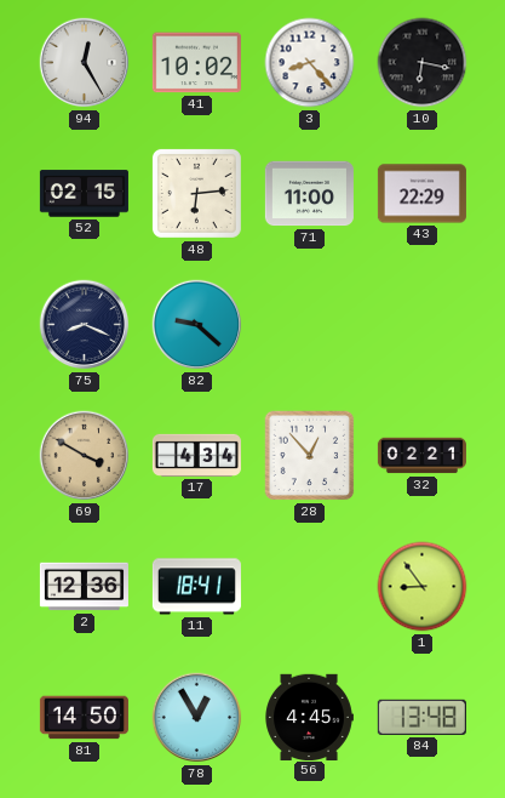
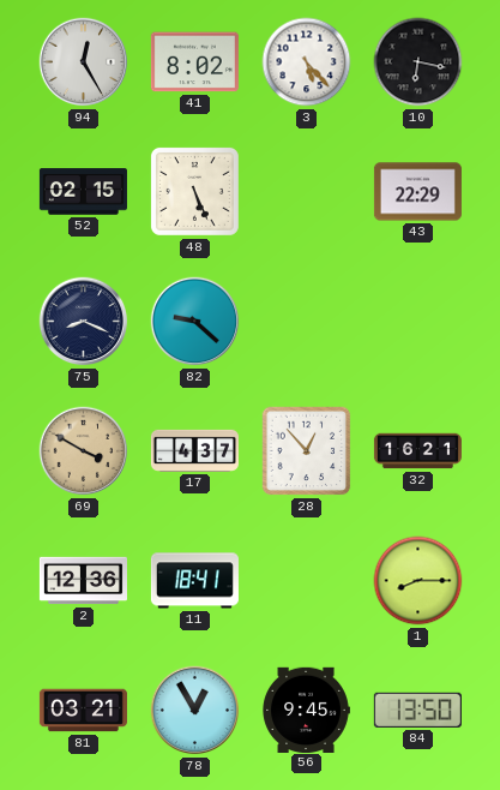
41: 10:02 -> 8:02
3: 8:23 -> 5:23
48: 6:14 -> 5:26
71: 11:00 -> none
17: 4:34 -> 4:37
32: 02:21 -> 16:21
1: 8:54 -> 8:15
81: 14:50 -> 03:21
56: 4:45 -> 9:45
84: 13:48 -> 13:50
